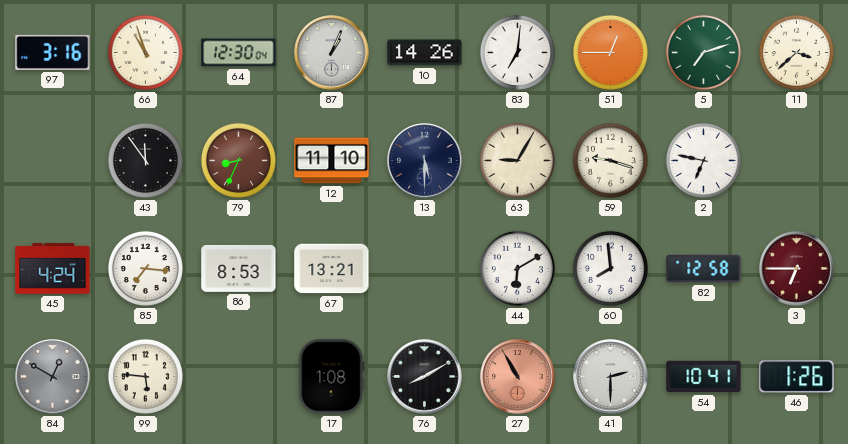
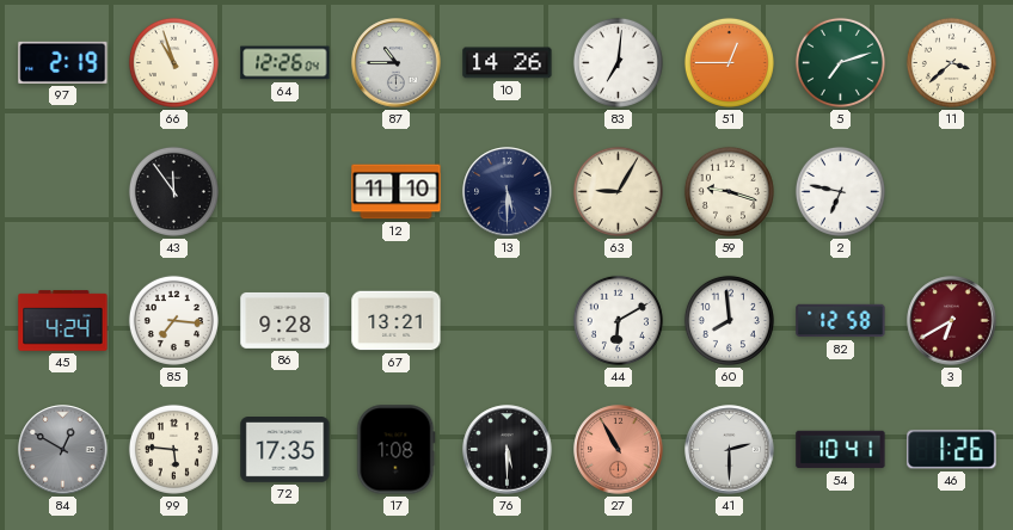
97: 3:16 -> 2:19
64: 12:30 -> 12:26
87: 1:04 -> 10:45
79: 8:34 -> none
86: 8:53 -> 9:28
3: 6:45 -> 6:40
72: none -> 17:35
76: 8:10 -> 5:30
